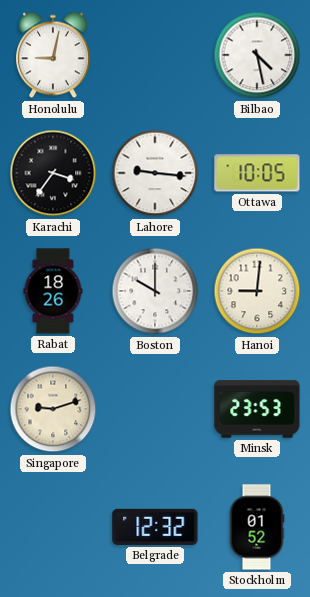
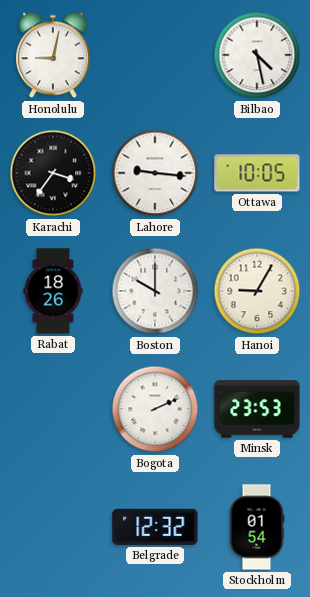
Hanoi: 9:01 -> 9:05
Singapore: 9:12 -> none
Bogota: none -> 2:11
Stockholm: 01:52 -> 01:54
